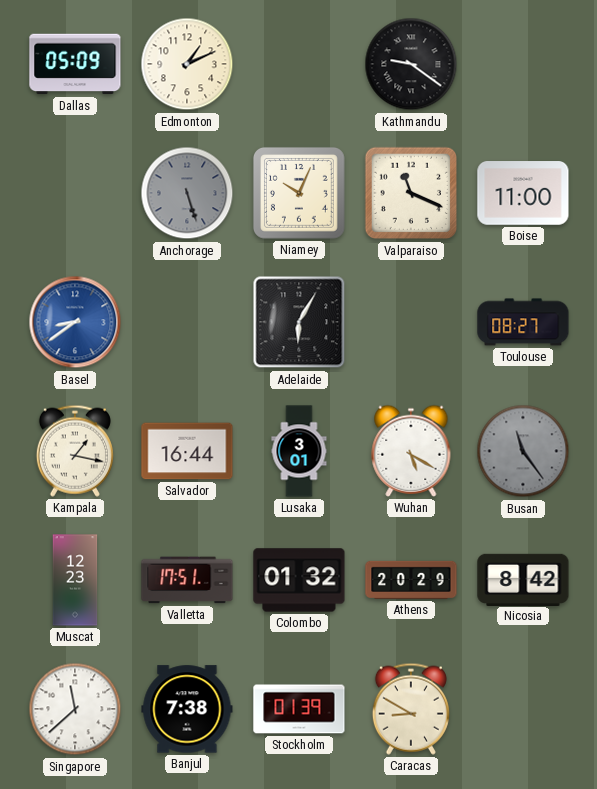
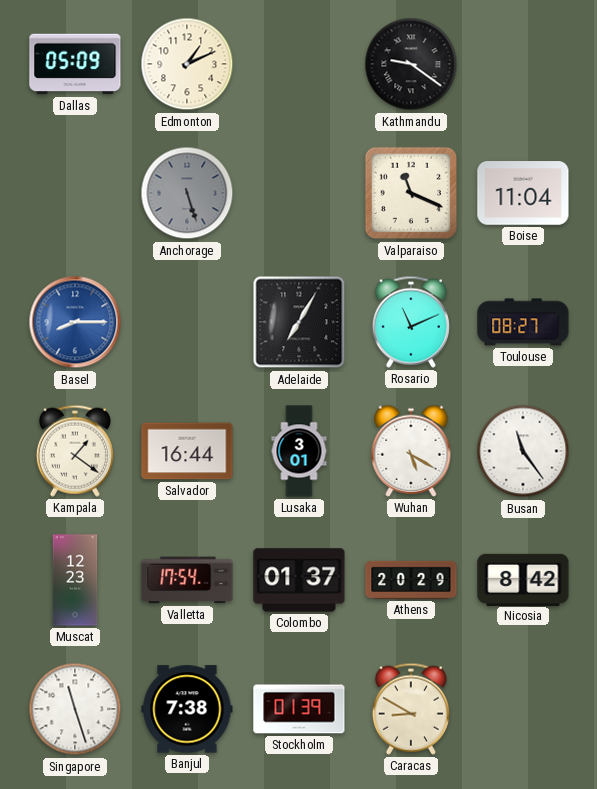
Niamey: 10:04 -> none
Boise: 11:00 -> 11:04
Basel: 8:39 -> 8:15
Adelaide: 6:05 -> 7:05
Rosario: none -> 11:11
Kampala: 1:17 -> 1:21
Busan dial: grey -> white
Valletta: 17:51 -> 17:54
Colombo: 01:32 -> 01:37
Singapore: 11:38 -> 11:27
